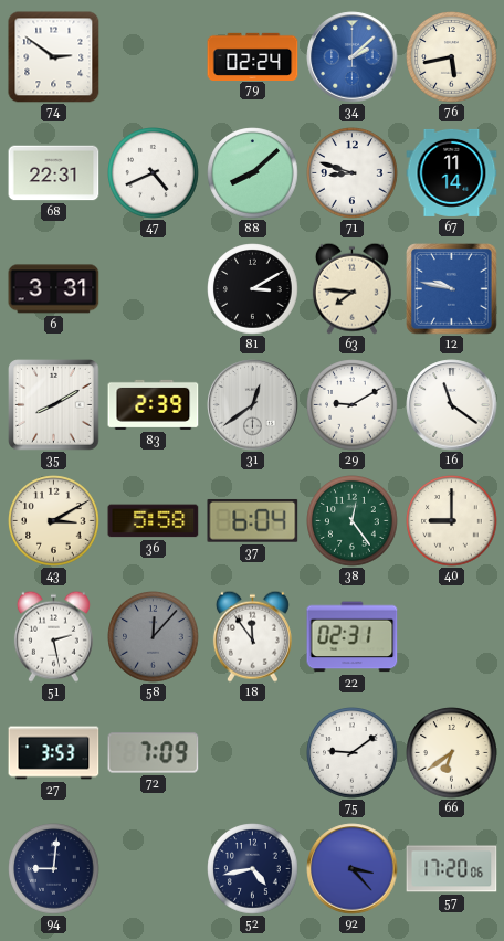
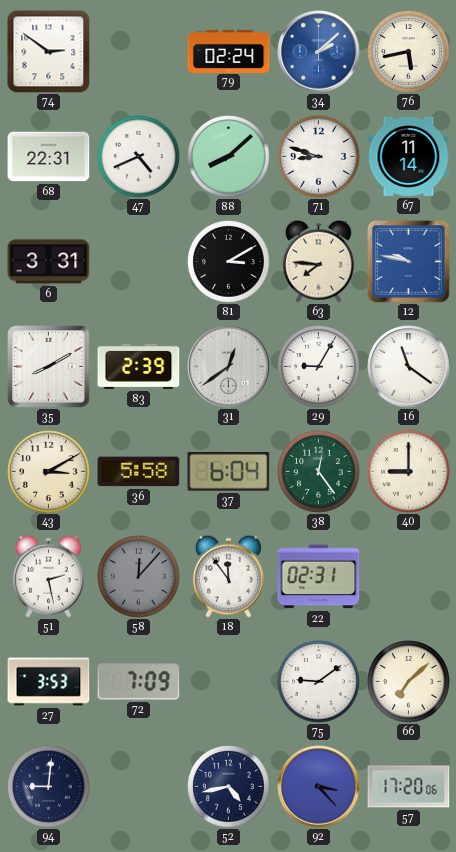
29: 9:10 -> 9:05
66: 6:39 -> 7:08
